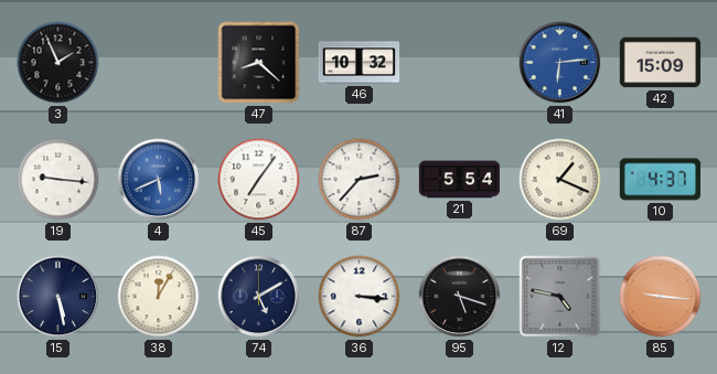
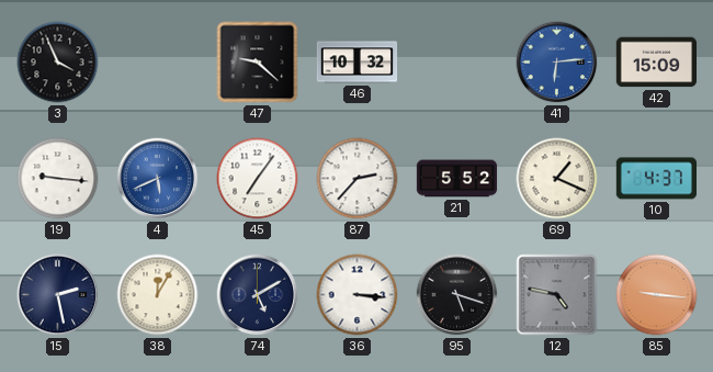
3: 1:56 -> 3:56
47: 8:22 -> 9:22
21: 5:54 -> 5:52
15: 5:28 -> 2:28
